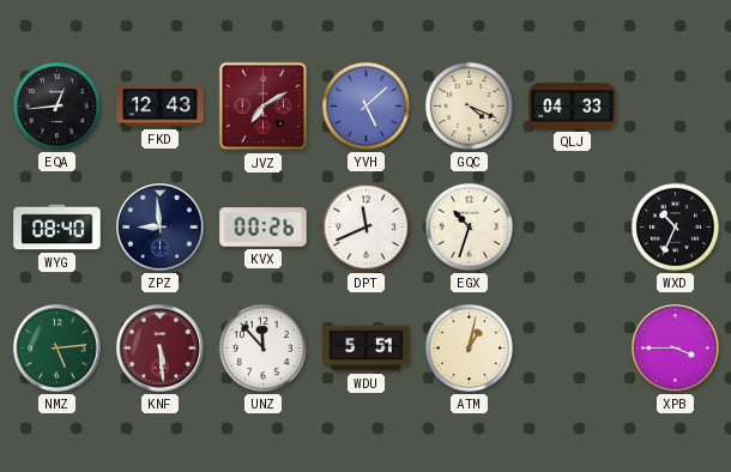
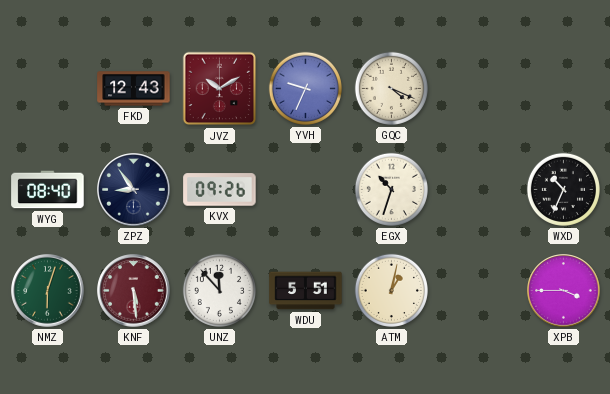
EQA: 12:44 -> none
JVZ: 7:10 -> 10:10
YVH: 5:08 -> 9:34
QLJ: 04:33 -> none
ZPZ: 8:59 -> 8:54
KVX: 00:26 -> 09:26
DPT: 11:41 -> none
NMZ: 5:14 -> 6:03
